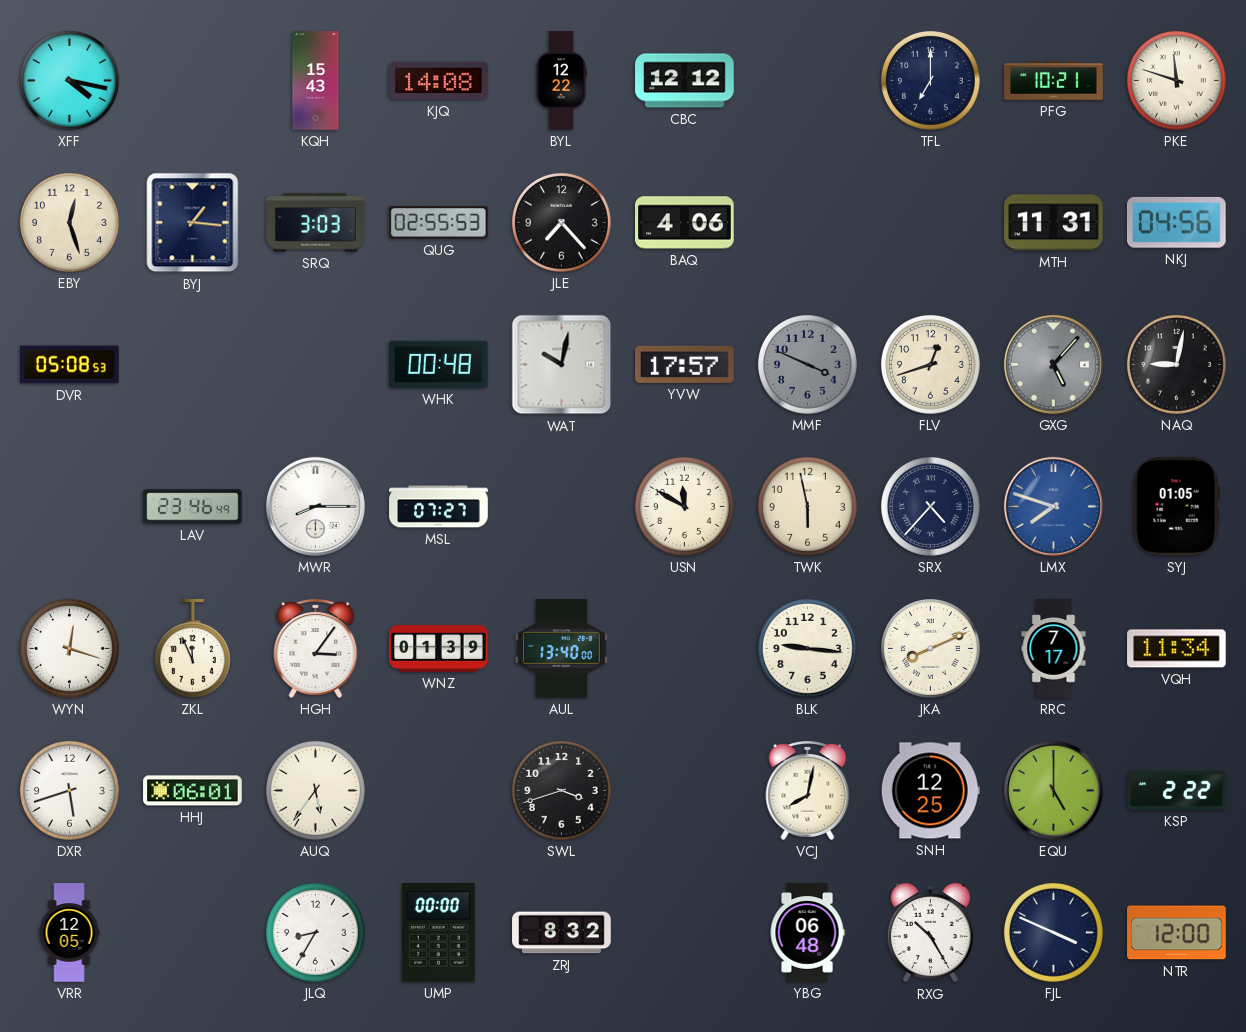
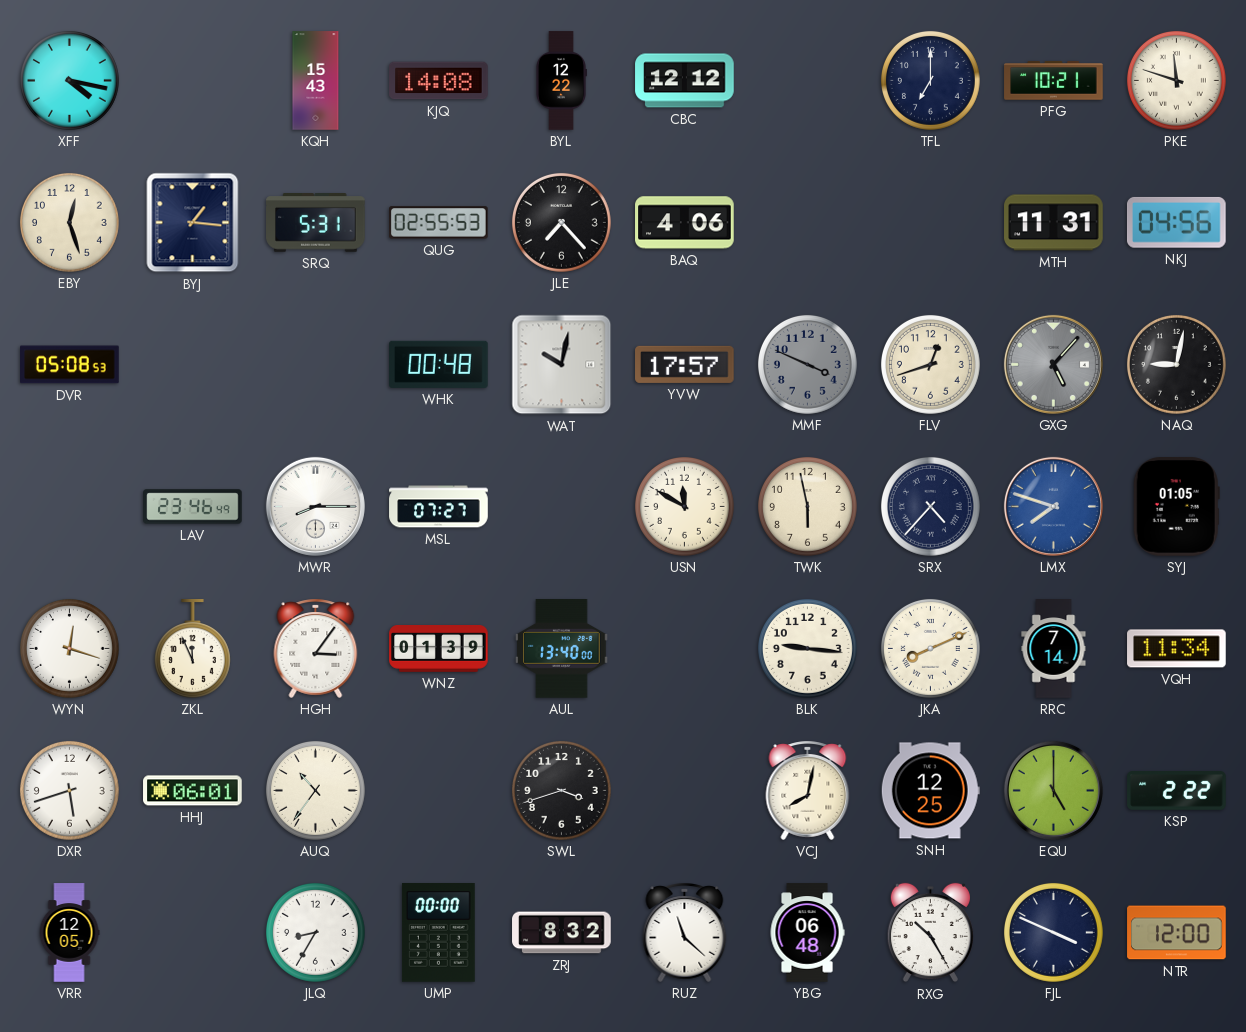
SRQ: 3:03 -> 5:31
RRC: 7:17 -> 7:14
AUQ: 5:36 -> 10:36
RUZ: none -> 11:22
